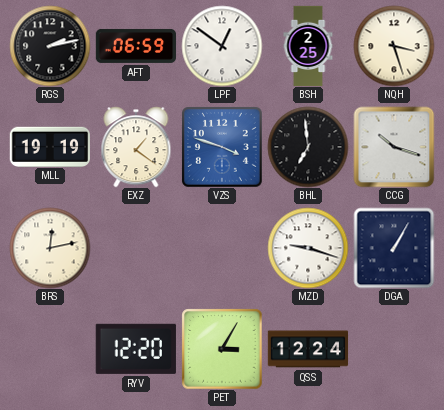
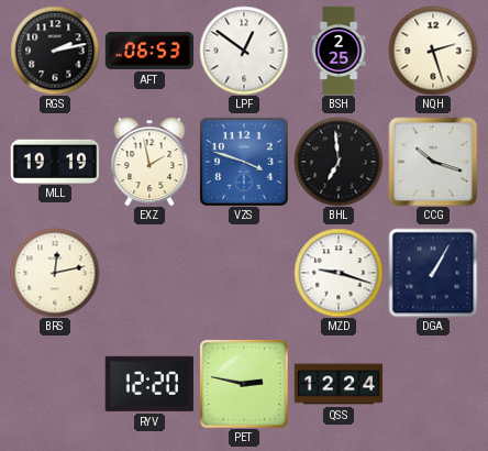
AFT: 06:59 -> 06:53
NQH: 3:27 -> 2:27
EXZ: 1:21 -> 1:58
PET: 3:05 -> 2:47
